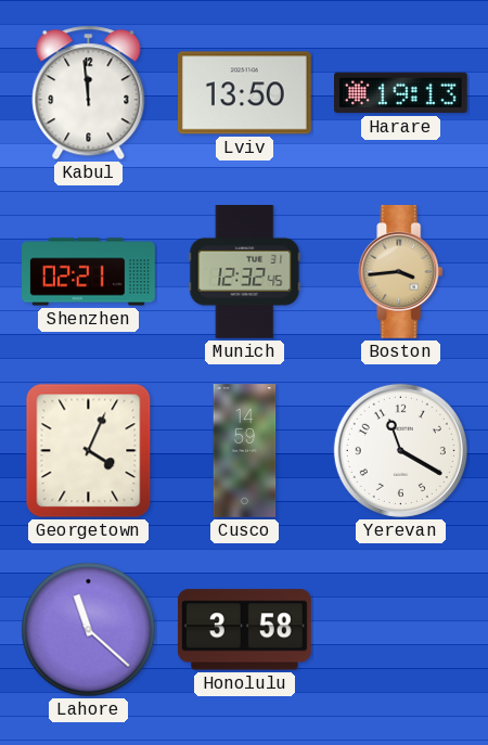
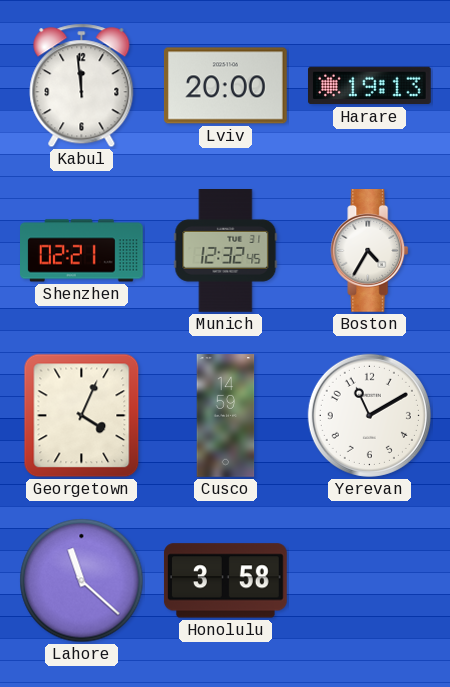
Lviv: 13:50 -> 20:00
Boston: 3:44 -> 4:35
Boston dial: champagne -> white
Yerevan: 11:20 -> 11:10
